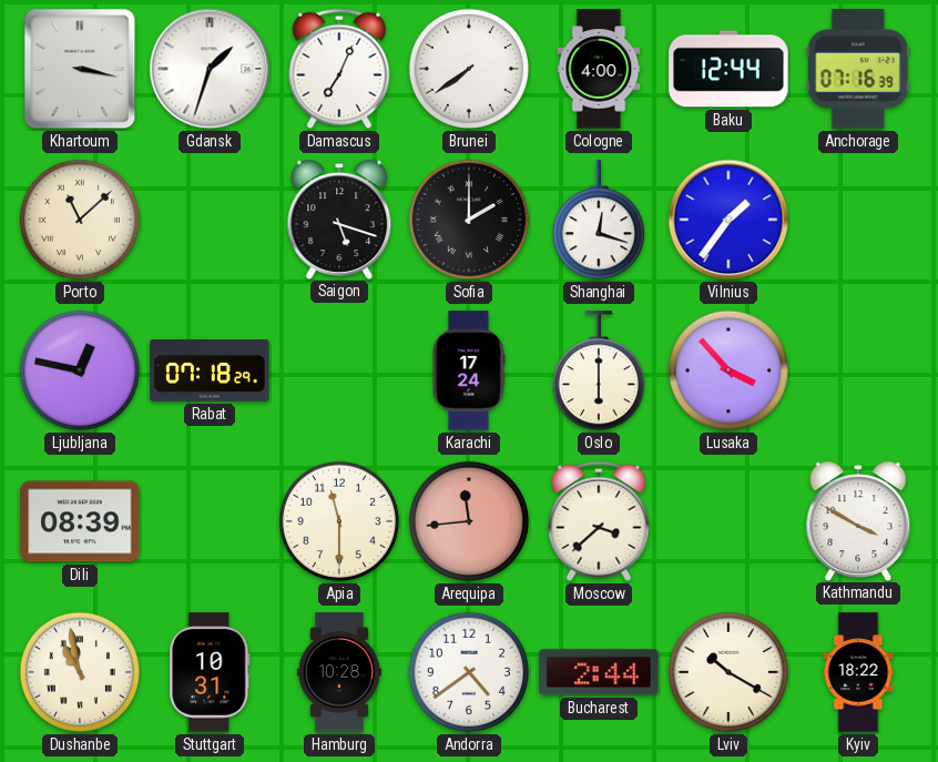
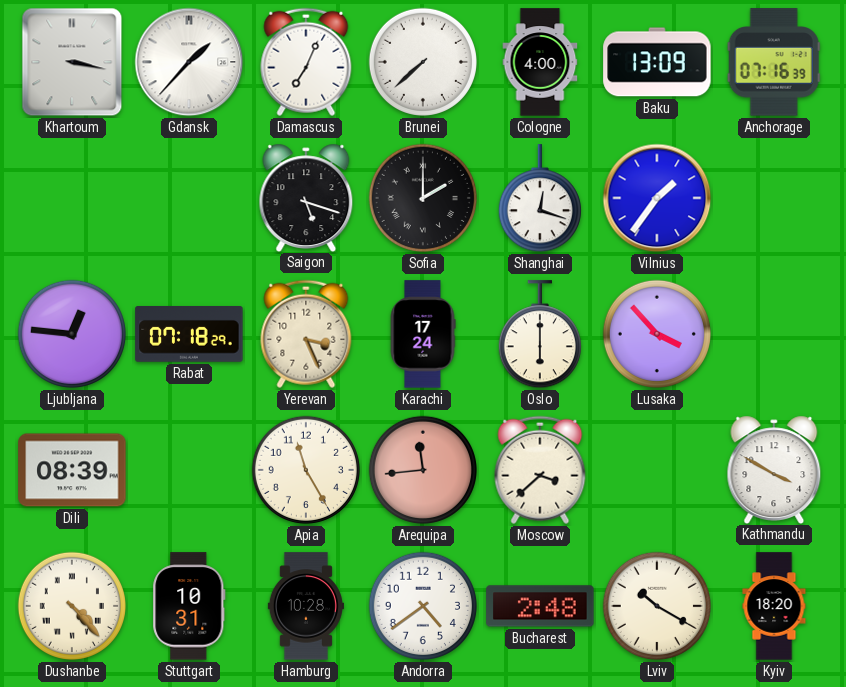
Gdansk: 1:33 -> 1:37
Brunei: 7:39 -> 7:38
Baku: 12:44 -> 13:09
Porto: 11:08 -> none
Ljubljana: 12:47 -> 12:46
Yerevan: none -> 3:26
Apia: 11:30 -> 11:25
Dushanbe: 10:58 -> 4:23
Bucharest: 2:44 -> 2:48
Kyiv: 18:22 -> 18:20
